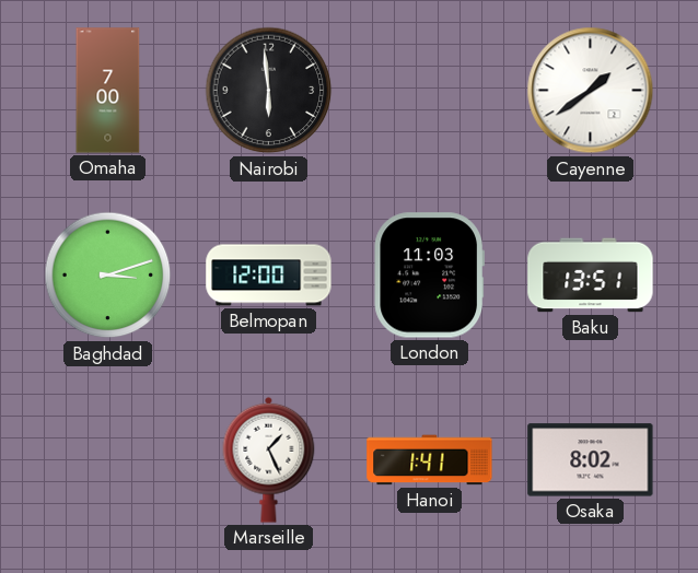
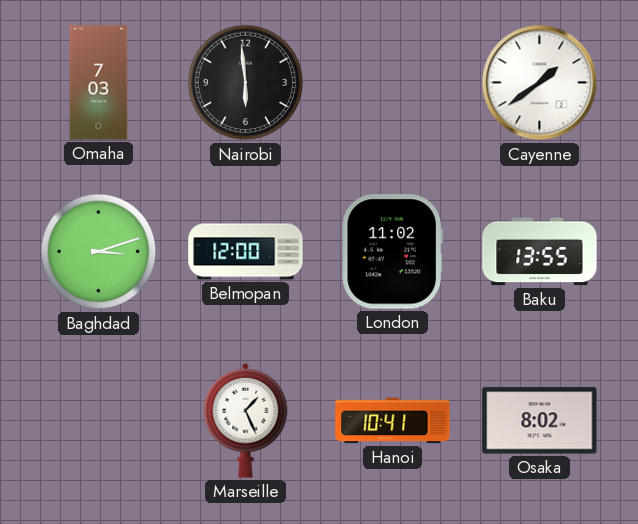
Omaha: 7:00 -> 7:03
London: 11:03 -> 11:02
Baku: 13:51 -> 13:55
Hanoi: 1:41 -> 10:41
